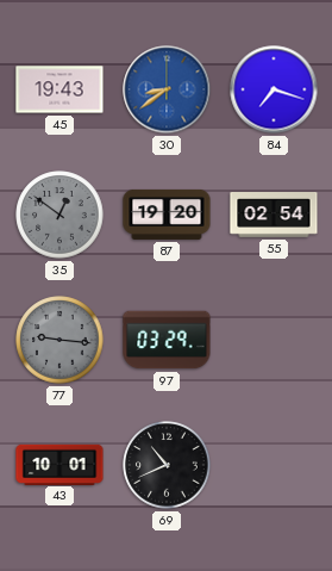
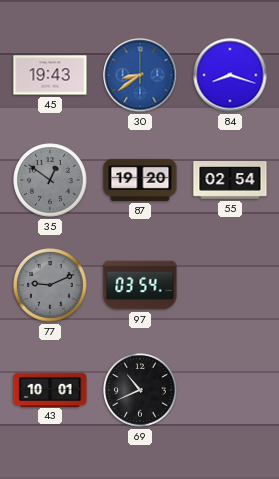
84: 7:18 -> 8:18
77: 9:16 -> 9:11
97: 03:29 -> 03:54
